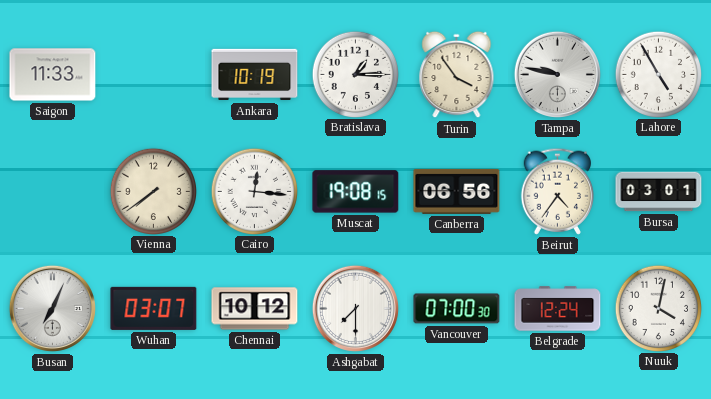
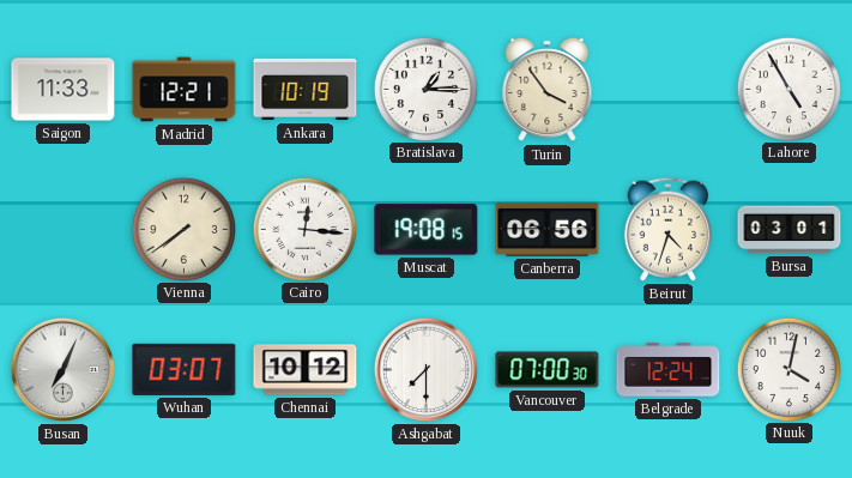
Madrid: none -> 12:21
Tampa: 9:47 -> none
Beirut: 4:36 -> 4:33
